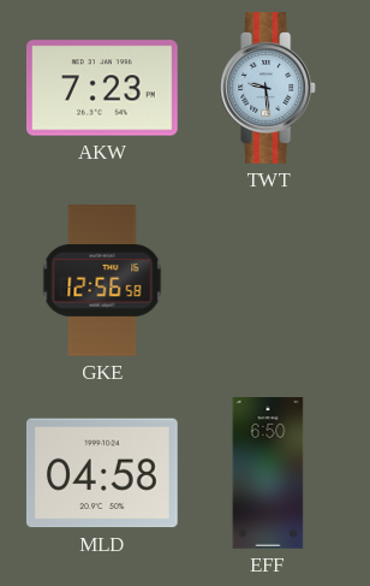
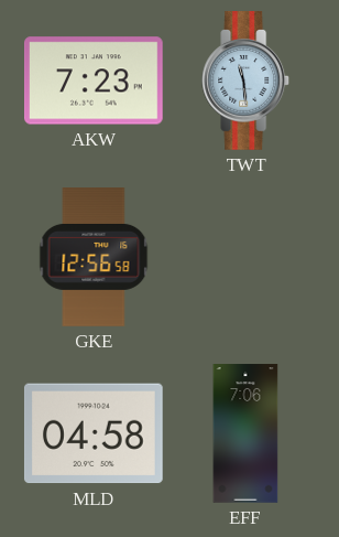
TWT: 9:29 -> 11:29
EFF: 6:50 -> 7:06
